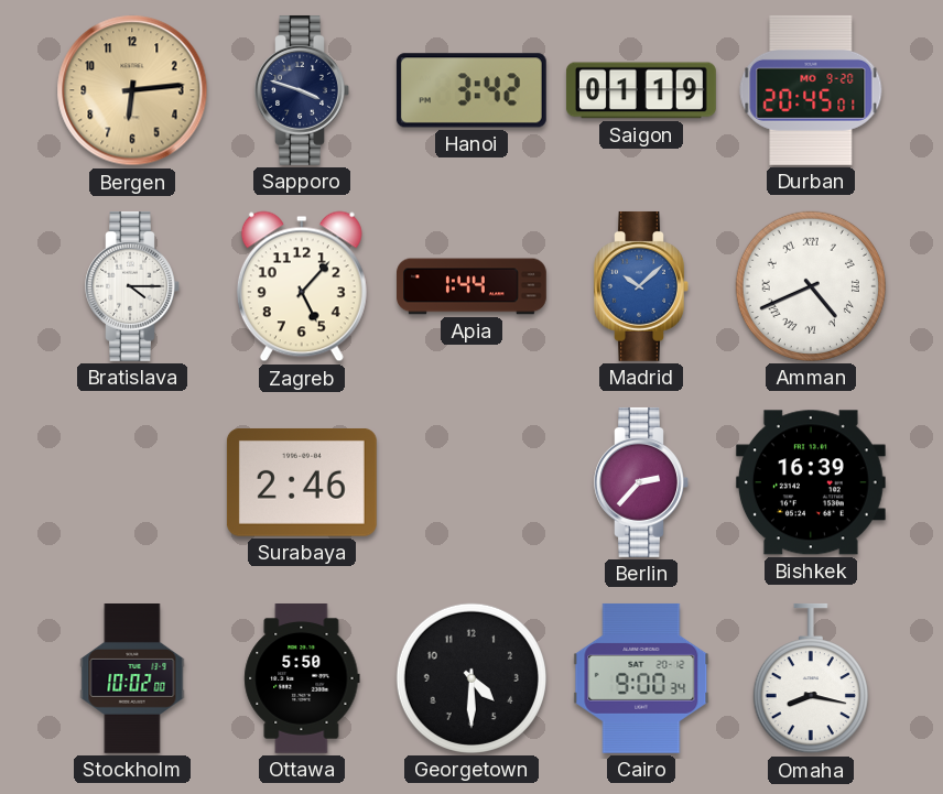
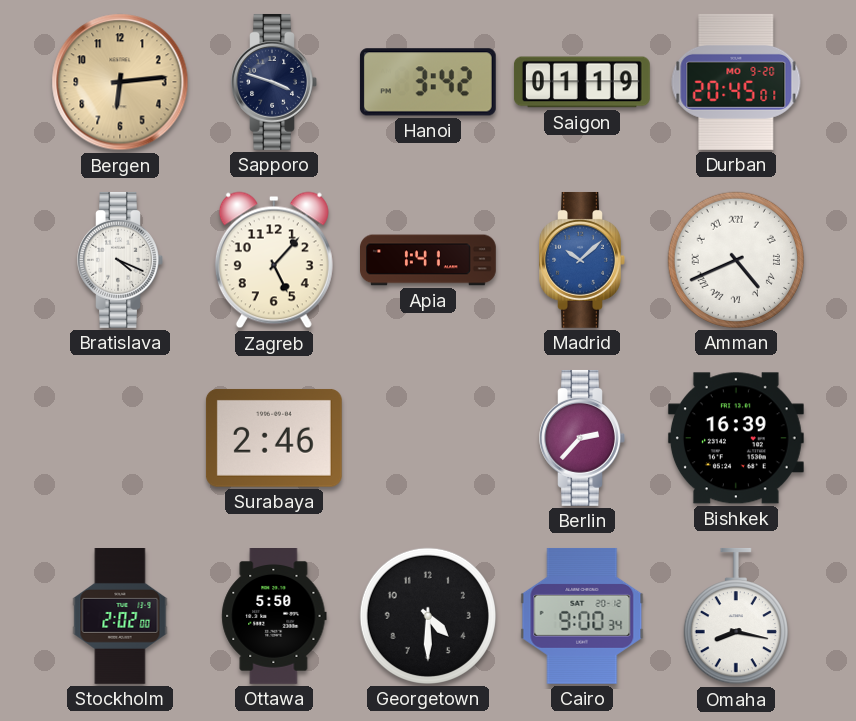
Bratislava: 4:15 -> 4:19
Apia: 1:44 -> 1:41
Stockholm: 10:02 -> 2:02
